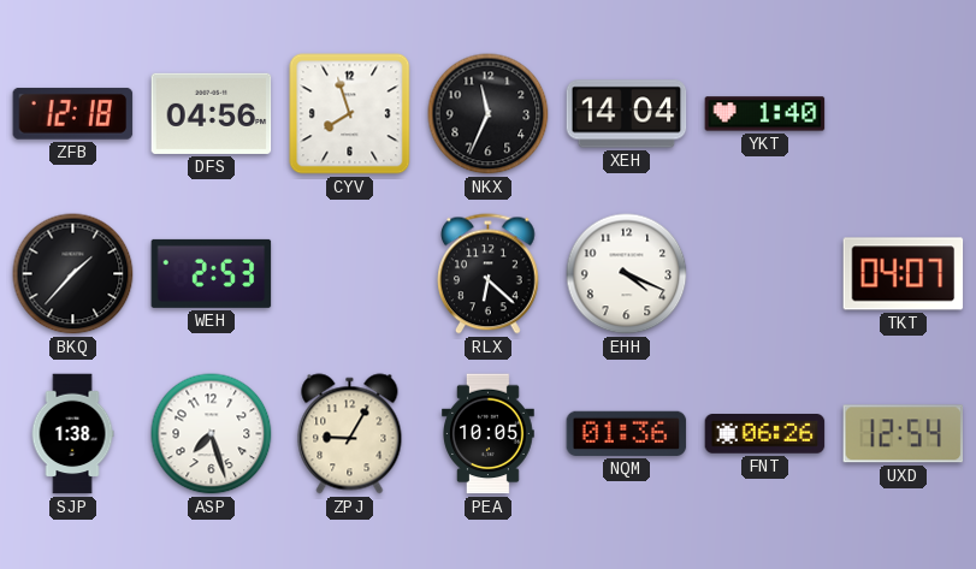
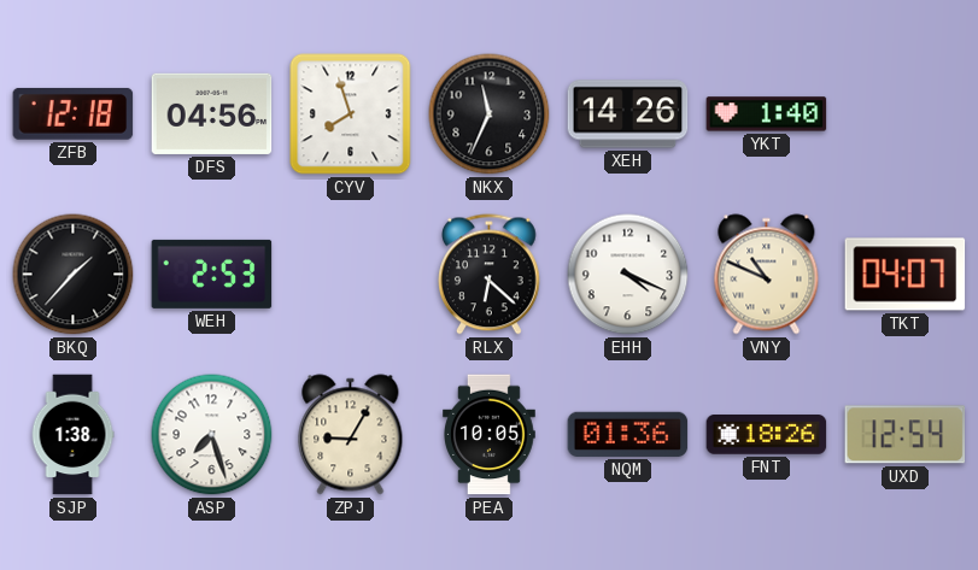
XEH: 14:04 -> 14:26
VNY: none -> 10:49
FNT: 06:26 -> 18:26
